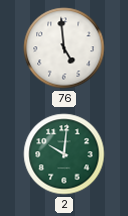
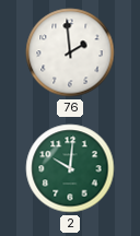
76: 4:59 -> 1:59
